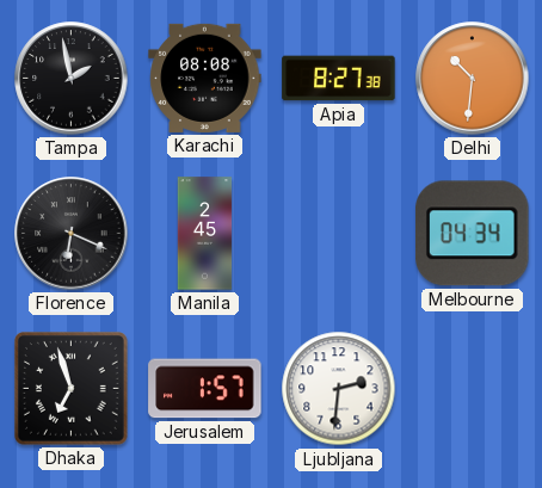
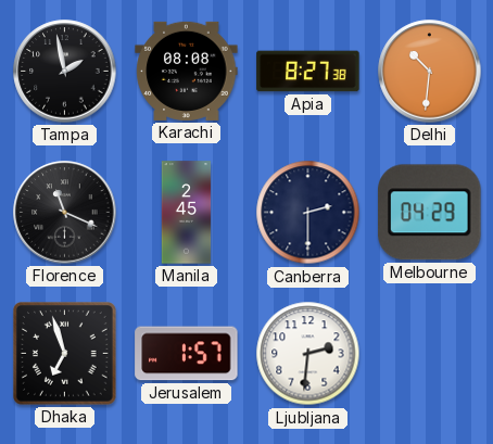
Florence: 6:19 -> 11:19
Canberra: none -> 2:30
Melbourne: 04:34 -> 04:29
